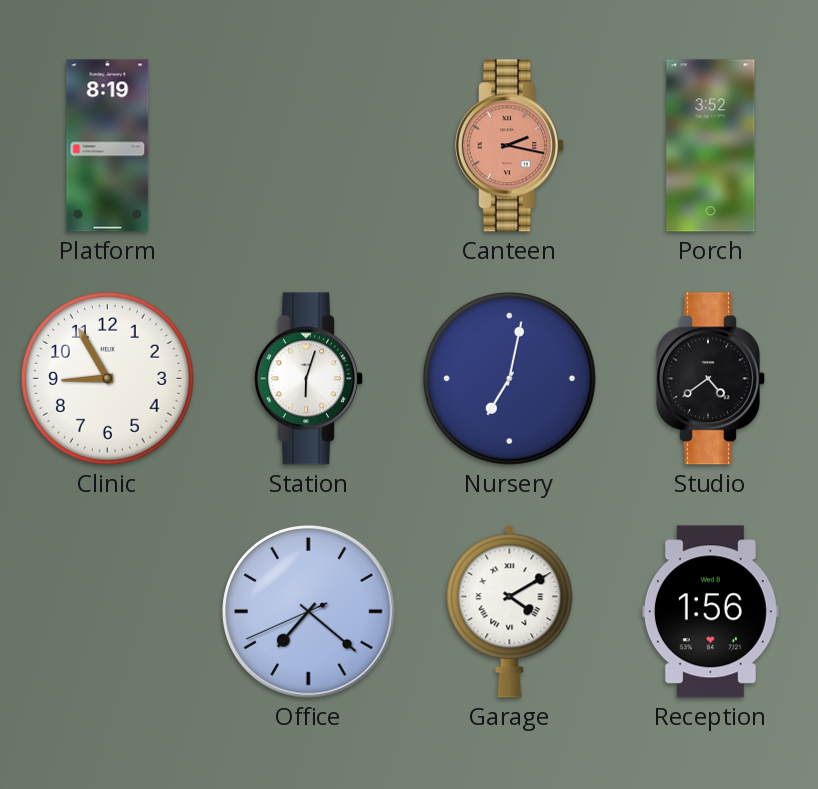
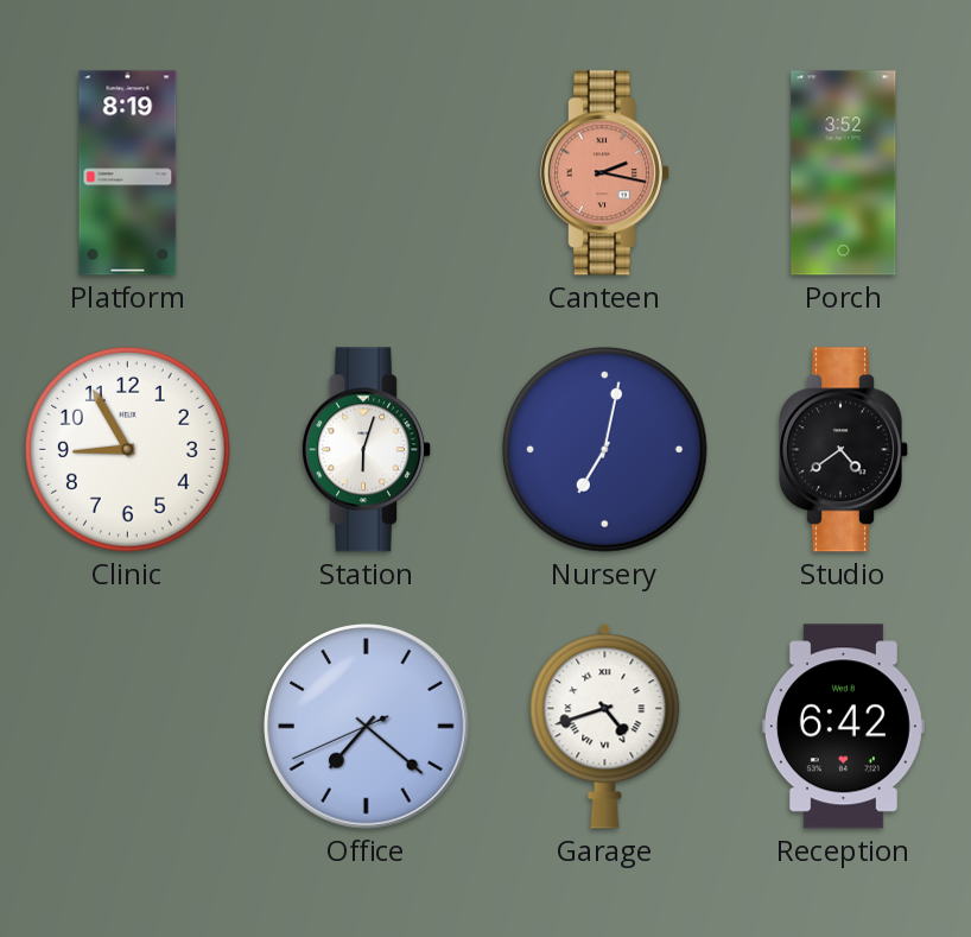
Garage: 4:10 -> 4:42
Reception: 1:56 -> 6:42
